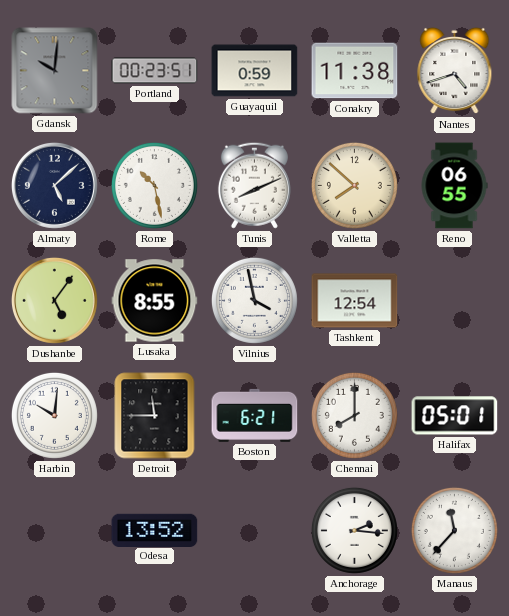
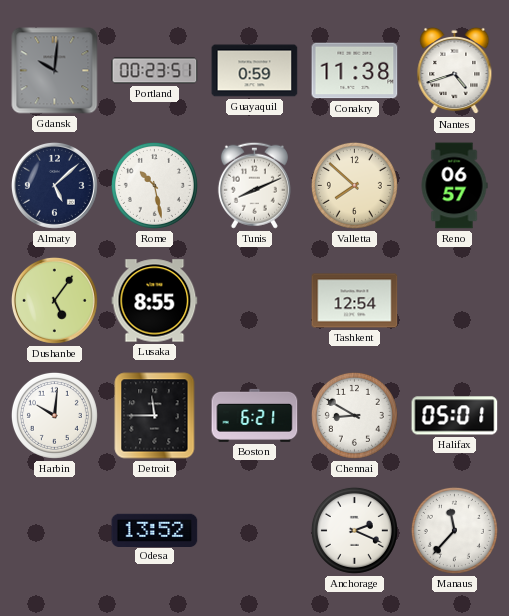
Reno: 06:55 -> 06:57
Vilnius: 3:58 -> none
Chennai: 8:00 -> 8:50
Anchorage: 2:16 -> 2:19
